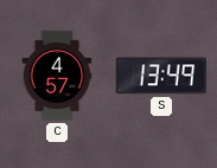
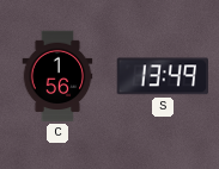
C: 4:57 -> 1:56
